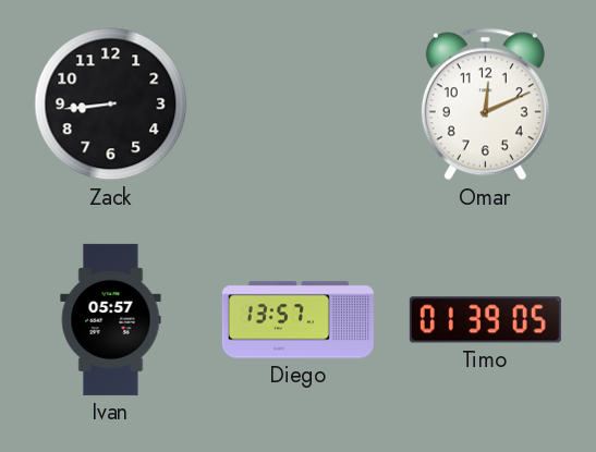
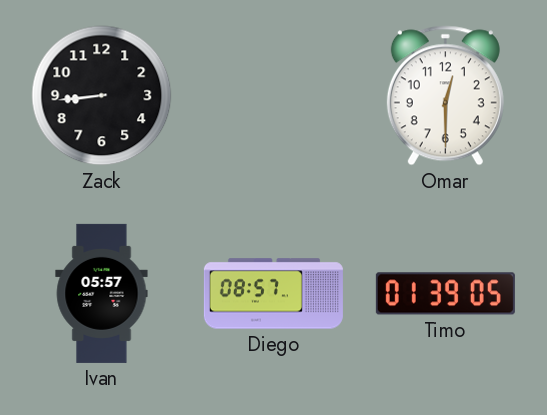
Omar: 12:11 -> 12:30
Diego: 13:57 -> 08:57
